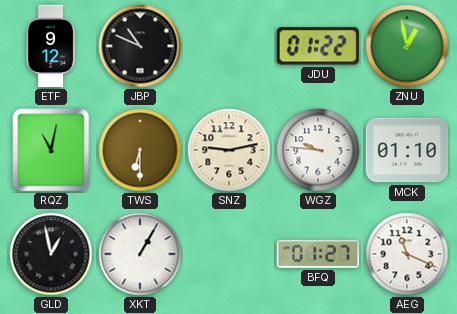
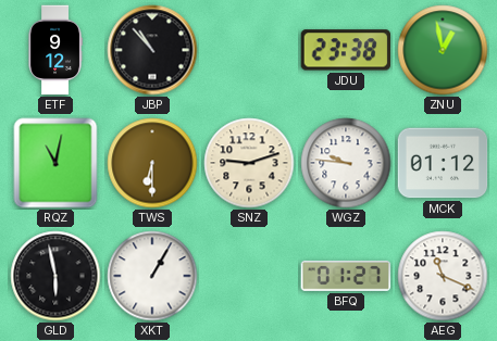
JBP: 10:49 -> 10:53
JDU: 01:22 -> 23:38
SNZ: 9:13 -> 9:12
MCK: 01:10 -> 01:12
GLD: 12:58 -> 5:58
